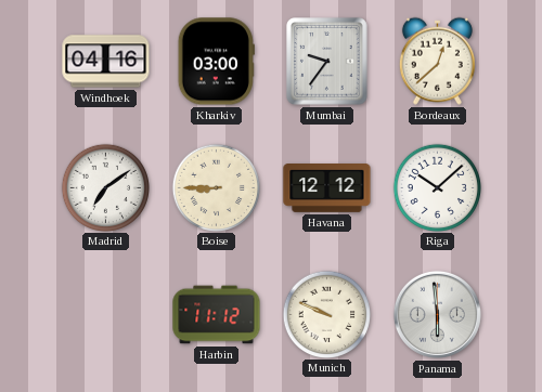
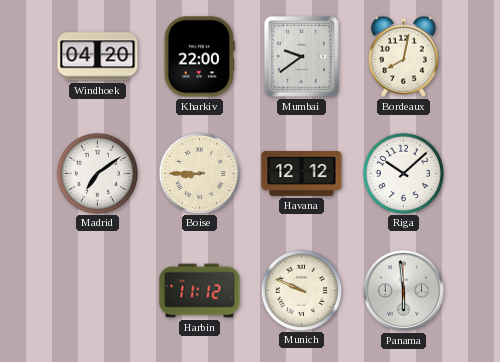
Windhoek: 04:16 -> 04:20
Kharkiv: 03:00 -> 22:00
Mumbai: 9:36 -> 9:39
Bordeaux: 12:38 -> 8:02
